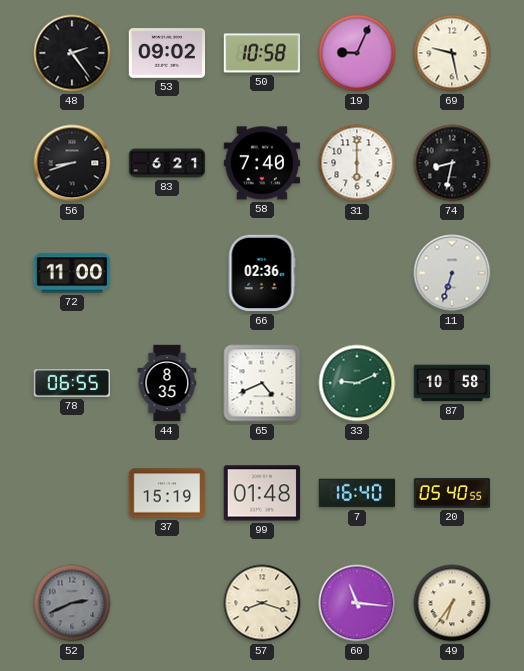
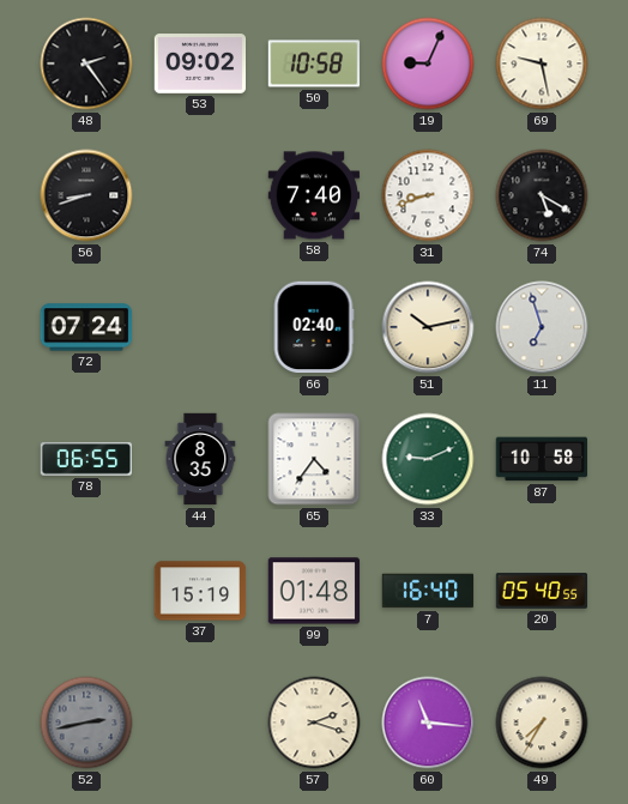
83: 6:21 -> none
31: 6:00 -> 8:42
74: 8:32 -> 5:20
72: 11:00 -> 07:24
66: 02:36 -> 02:40
51: none -> 10:13
11: 6:33 -> 6:57
65: 4:41 -> 4:36
52: 2:41 -> 2:43
57: 8:18 -> 2:18
49: 6:36 -> 7:35
